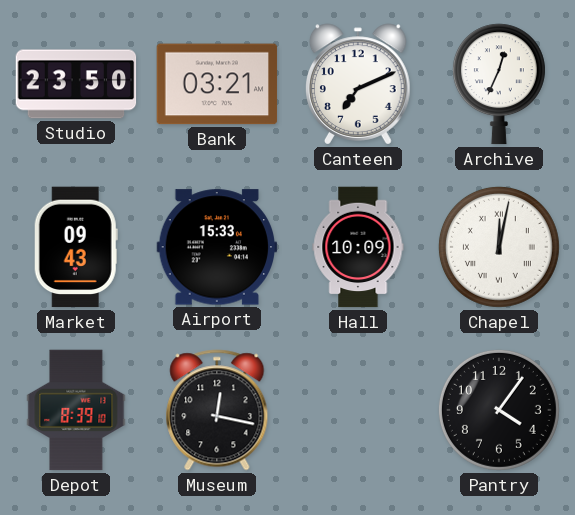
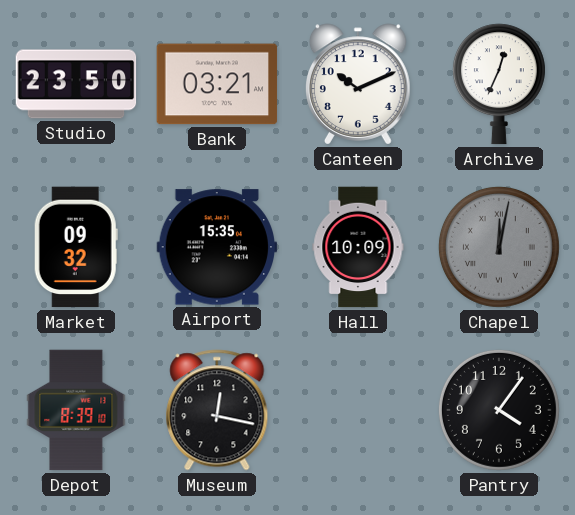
Canteen: 7:11 -> 10:11
Market: 09:43 -> 09:32
Airport: 15:33 -> 15:35
Chapel dial: white -> grey
